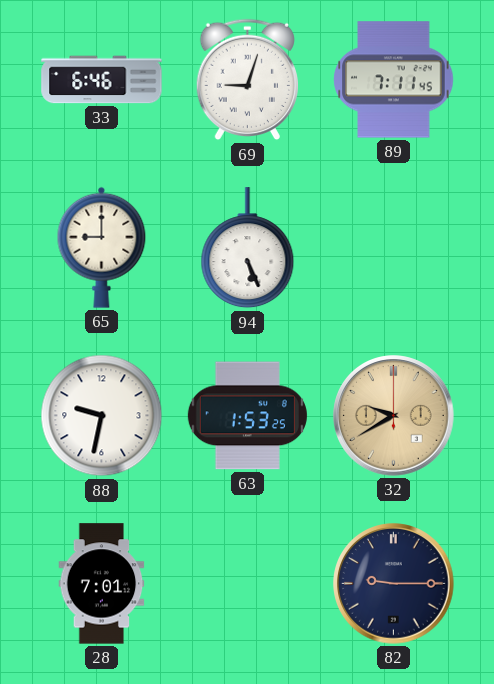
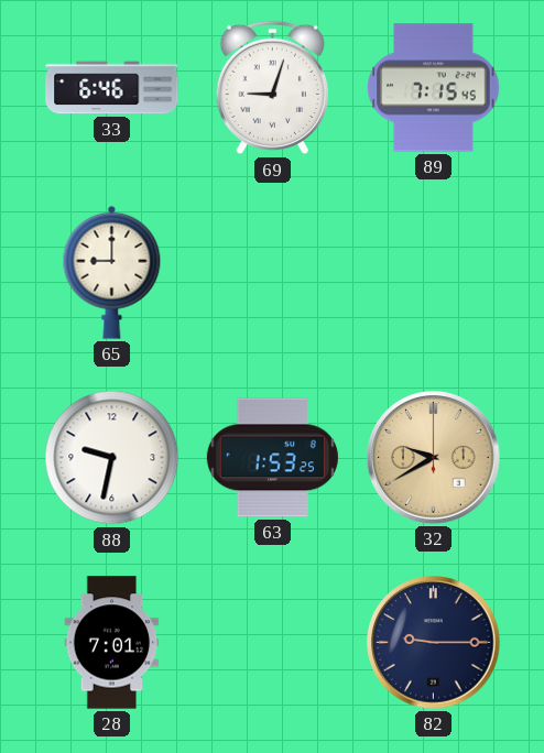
89: 7:11 -> 7:15
94: 5:26 -> none
